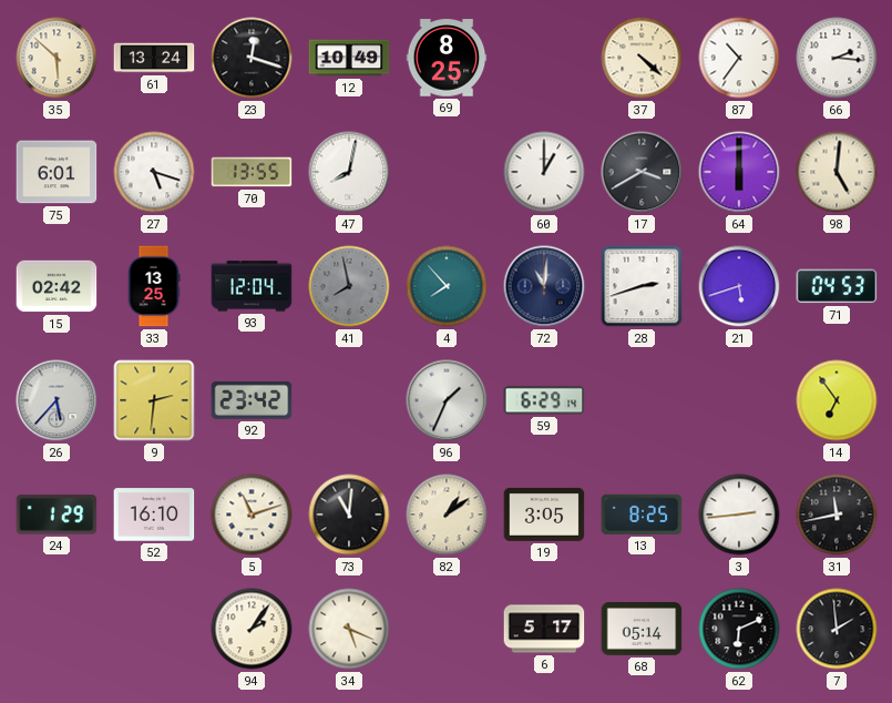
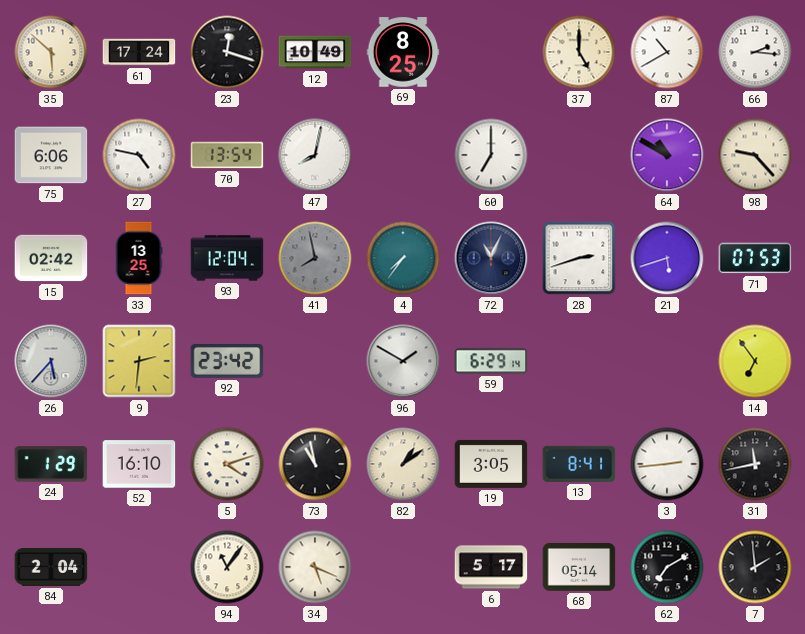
61: 13:24 -> 17:24
37: 4:22 -> 5:00
87: 10:36 -> 10:40
75: 6:01 -> 6:06
27: 5:18 -> 4:47
70: 13:55 -> 13:54
60: 1:00 -> 7:00
17: 3:40 -> none
64: 6:00 -> 10:50
98: 5:01 -> 9:23
4: 7:53 -> 7:36
72: 11:01 -> 11:04
71: 04:53 -> 07:53
96: 1:34 -> 1:50
5: 11:12 -> 4:12
73: 11:01 -> 10:58
13: 8:25 -> 8:41
84: none -> 2:04
94: 2:06 -> 11:06
62: 6:11 -> 7:10
